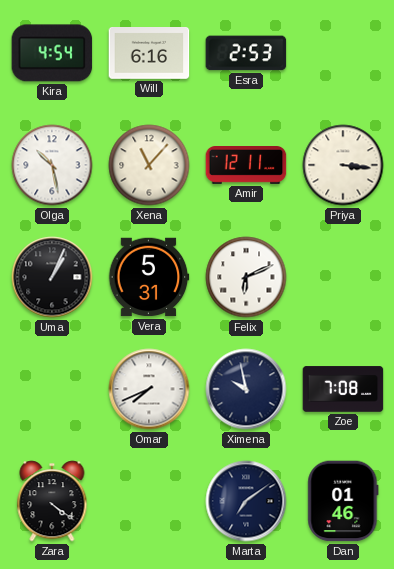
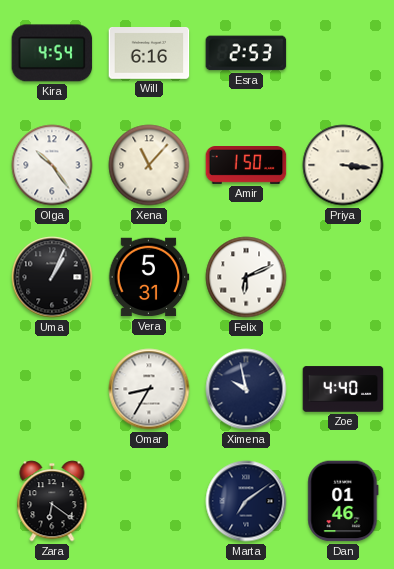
Olga: 10:28 -> 10:24
Amir: 12:11 -> 1:50
Omar: 7:41 -> 8:35
Zoe: 7:08 -> 4:40
Zara: 4:21 -> 6:21
